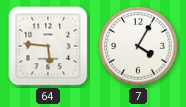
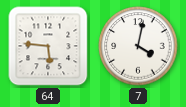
7: 4:05 -> 4:02
